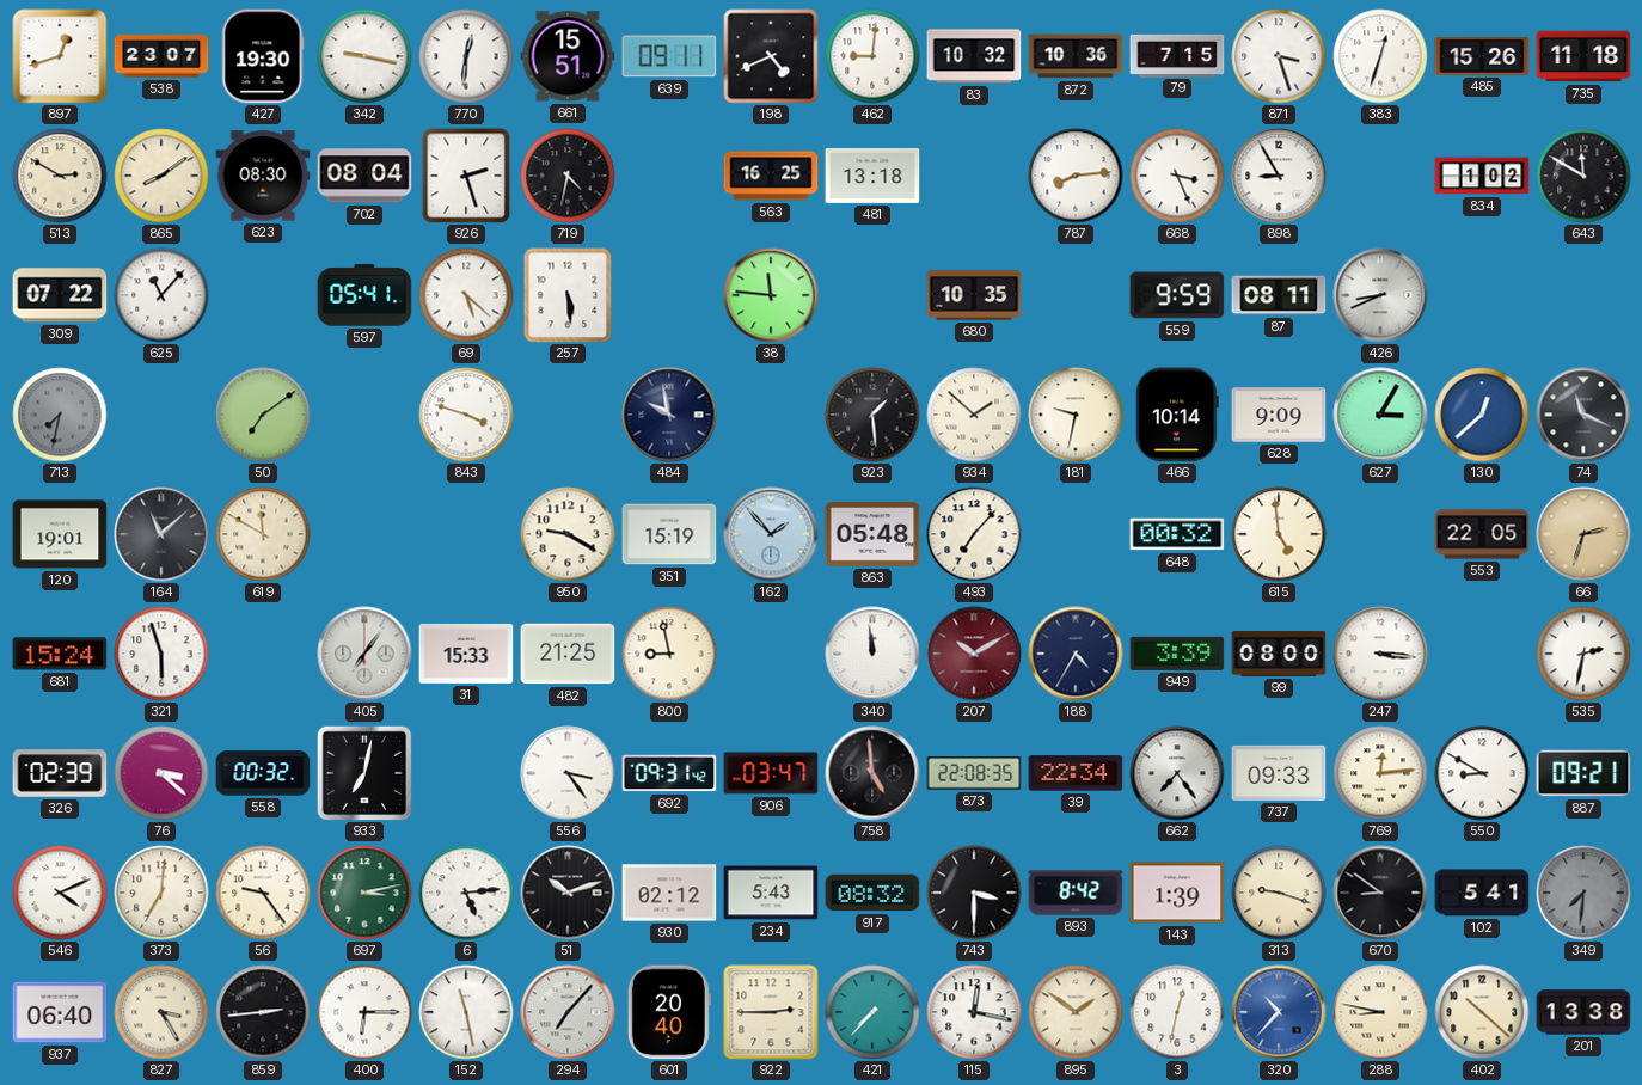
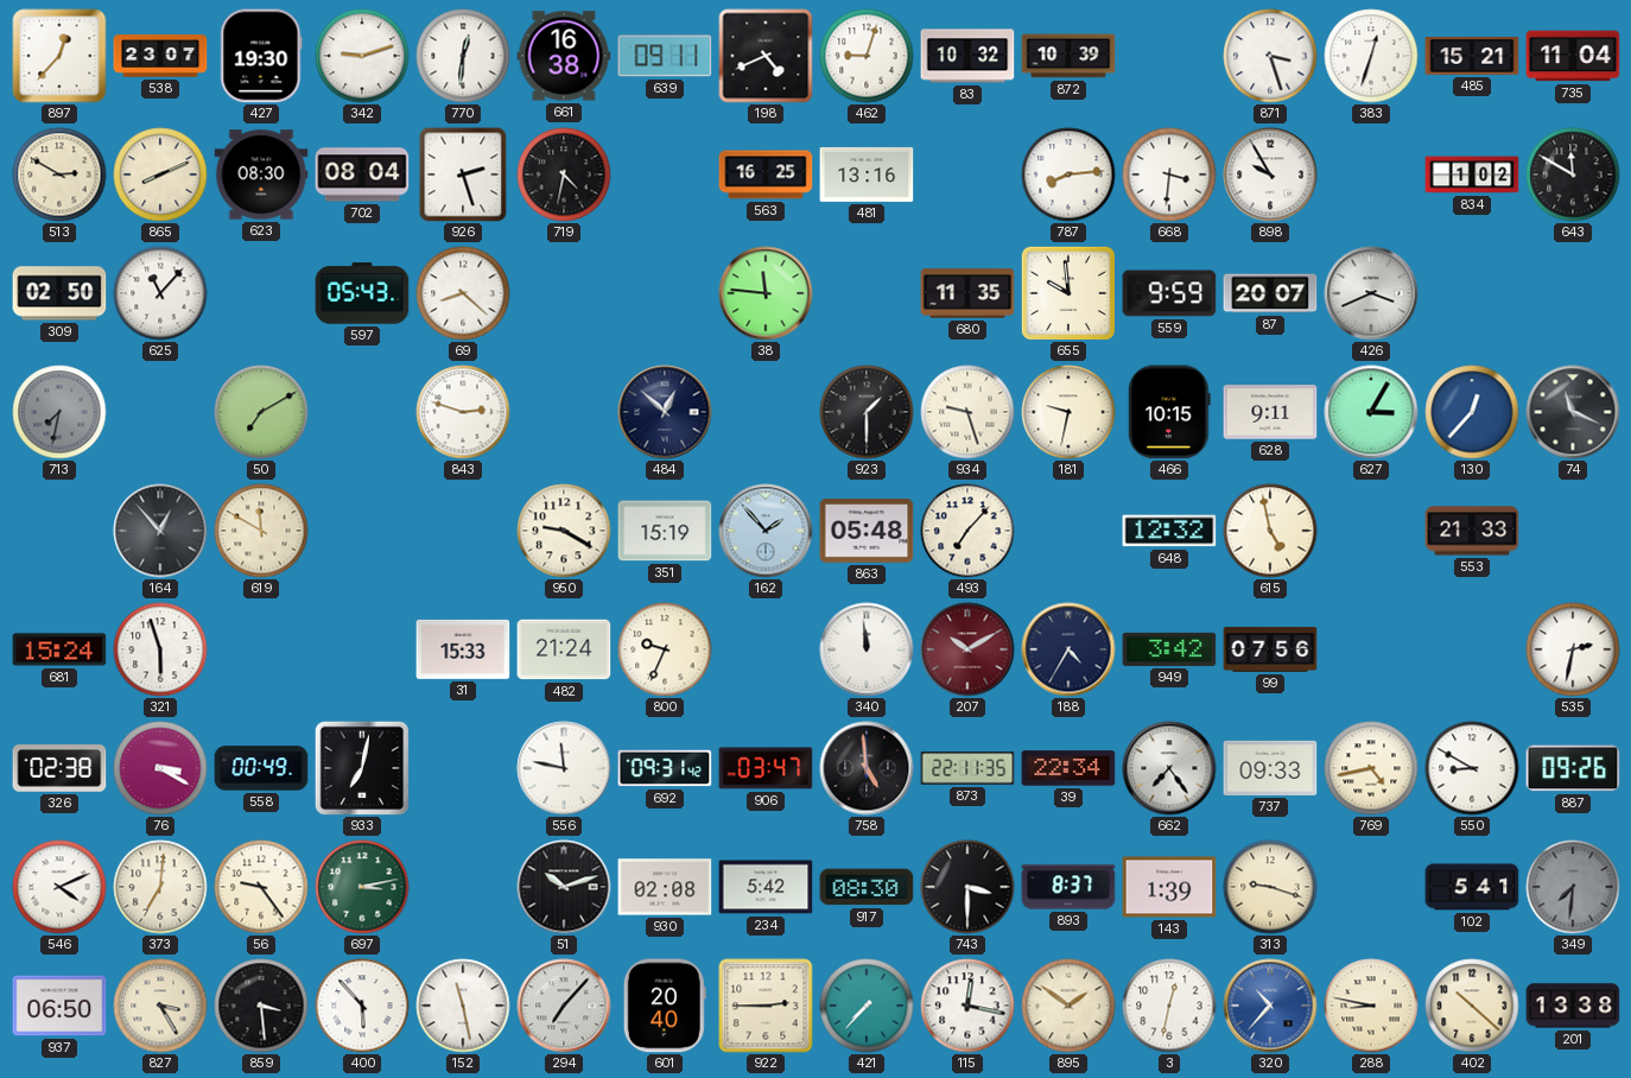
897: 12:42 -> 12:37
342: 9:17 -> 9:12
661: 15:51 -> 16:38
462: 9:01 -> 9:03
872: 10:36 -> 10:39
79: 7:15 -> none
485: 15:26 -> 15:21
735: 11:18 -> 11:04
865: 8:09 -> 8:11
481: 13:18 -> 13:16
668: 3:26 -> 3:31
898: 8:55 -> 9:55
309: 07:22 -> 02:50
597: 05:41 -> 05:43
69: 5:22 -> 8:22
257: 5:29 -> none
680: 10:35 -> 11:35
655: none -> 9:59
87: 08:11 -> 20:07
426: 8:41 -> 3:41
50: 7:09 -> 7:10
843: 3:48 -> 2:48
484: 9:58 -> 12:52
923: 1:29 -> 1:30
934: 1:52 -> 9:27
466: 10:14 -> 10:15
628: 9:09 -> 9:11
130: 12:38 -> 12:37
120: 19:01 -> none
164: 11:08 -> 12:53
648: 00:32 -> 12:32
615: 4:59 -> 4:58
553: 22:05 -> 21:33
66: 2:33 -> none
405: 7:06 -> none
482: 21:25 -> 21:24
800: 8:58 -> 9:34
949: 3:39 -> 3:42
99: 08:00 -> 07:56
247: 3:16 -> none
326: 02:39 -> 02:38
76: 3:22 -> 3:20
558: 00:32 -> 00:49
556: 3:24 -> 11:47
873: 22:08 -> 22:11
769: 12:14 -> 4:43
887: 09:21 -> 09:26
6: 5:14 -> none
930: 02:12 -> 02:08
234: 5:43 -> 5:42
917: 08:32 -> 08:30
893: 8:42 -> 8:37
670: 8:51 -> none
937: 06:40 -> 06:50
859: 2:44 -> 3:29
400: 6:15 -> 5:53
